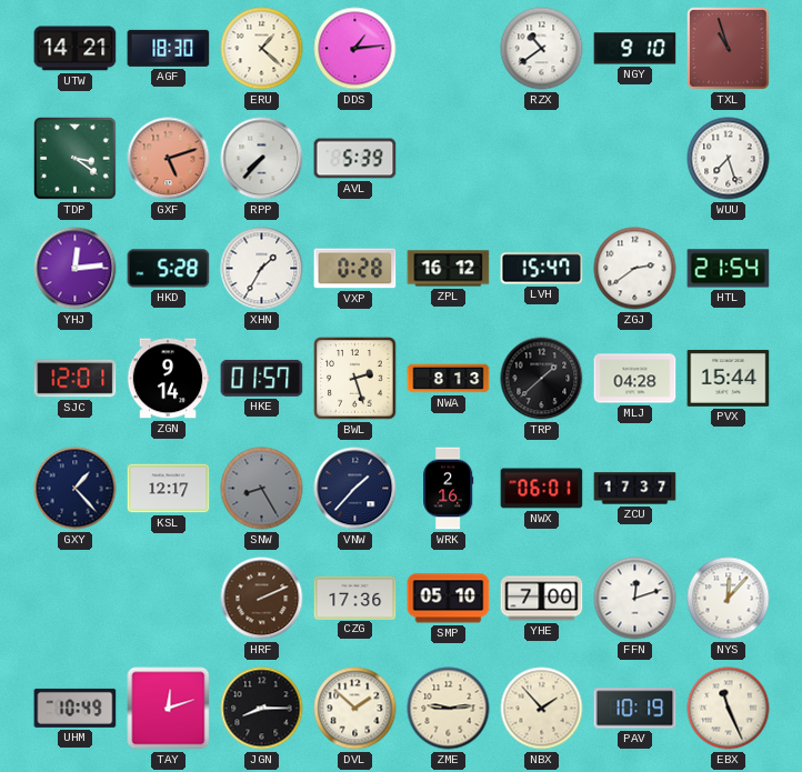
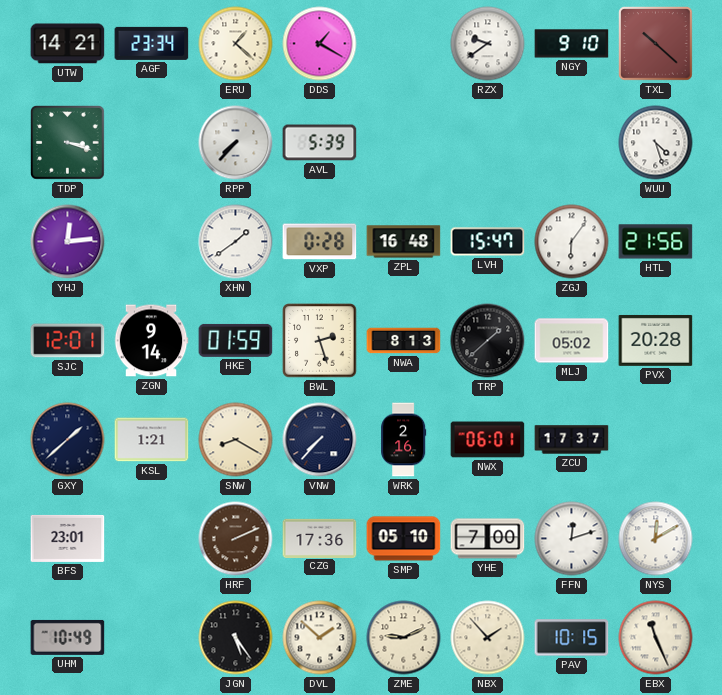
AGF: 18:30 -> 23:34
DDS: 1:14 -> 1:20
RZX: 10:39 -> 9:39
TXL: 10:57 -> 10:22
TDP: 3:21 -> 3:18
GXF: 5:12 -> none
WUU: 7:27 -> 4:27
HKD: 5:28 -> none
XHN: 1:35 -> 1:39
ZPL: 16:12 -> 16:48
ZGJ: 2:39 -> 6:06
HTL: 21:54 -> 21:56
HKE: 01:57 -> 01:59
MLJ: 04:28 -> 05:02
PVX: 15:44 -> 20:28
GXY: 1:23 -> 1:38
KSL: 12:17 -> 1:21
SNW: 8:25 -> 8:20
SNW dial: grey -> cream
VNW: 1:37 -> 7:37
BFS: none -> 23:01
NYS: 12:07 -> 12:10
TAY: 12:12 -> none
JGN: 8:15 -> 5:24
ZME: 9:14 -> 9:11
PAV: 10:19 -> 10:15
